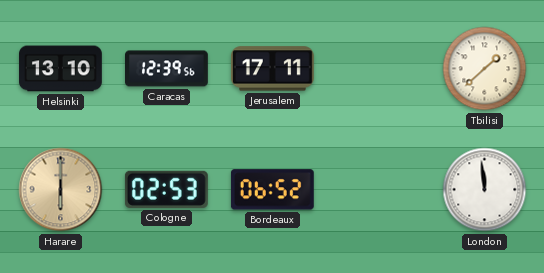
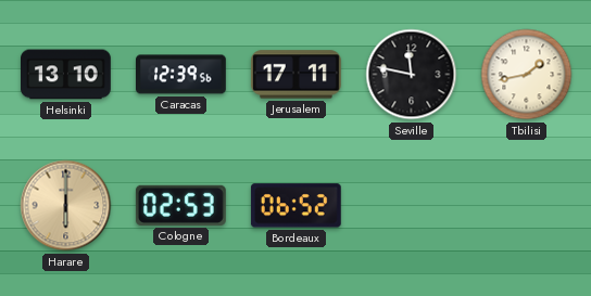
Seville: none -> 11:47
Tbilisi: 1:38 -> 1:43
London: 11:59 -> none
